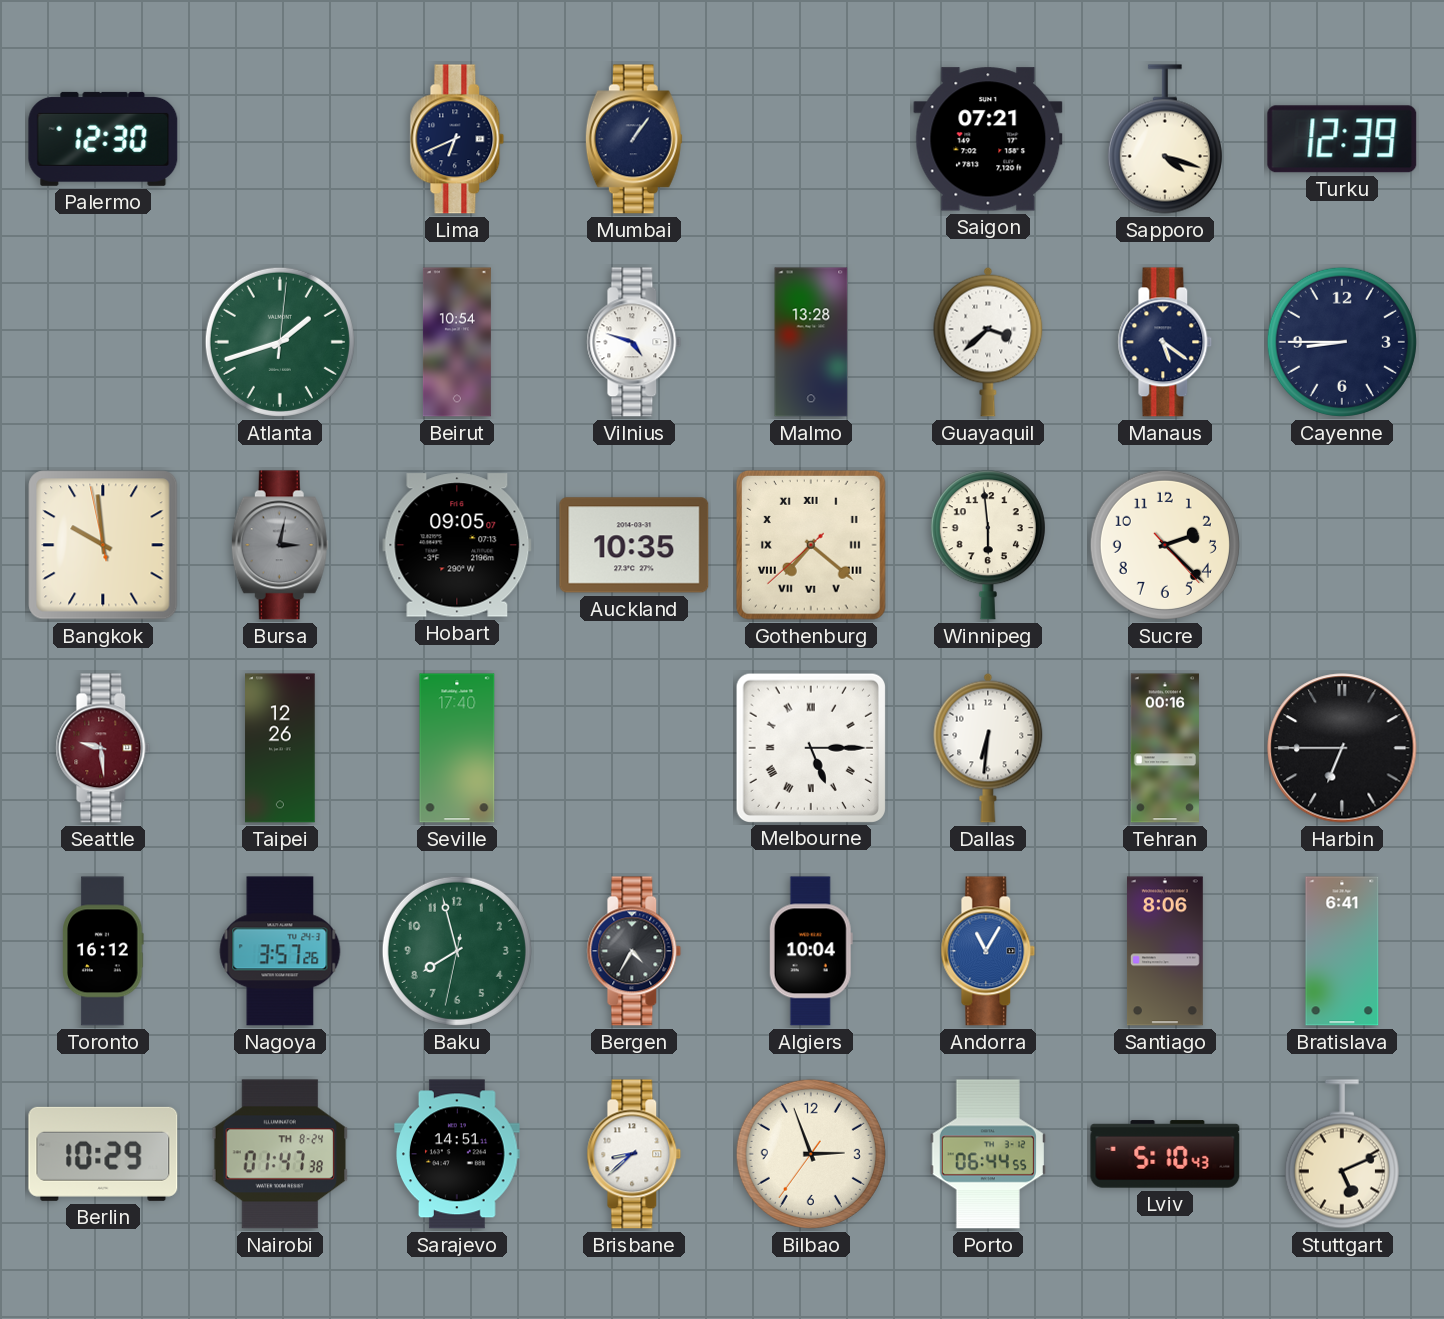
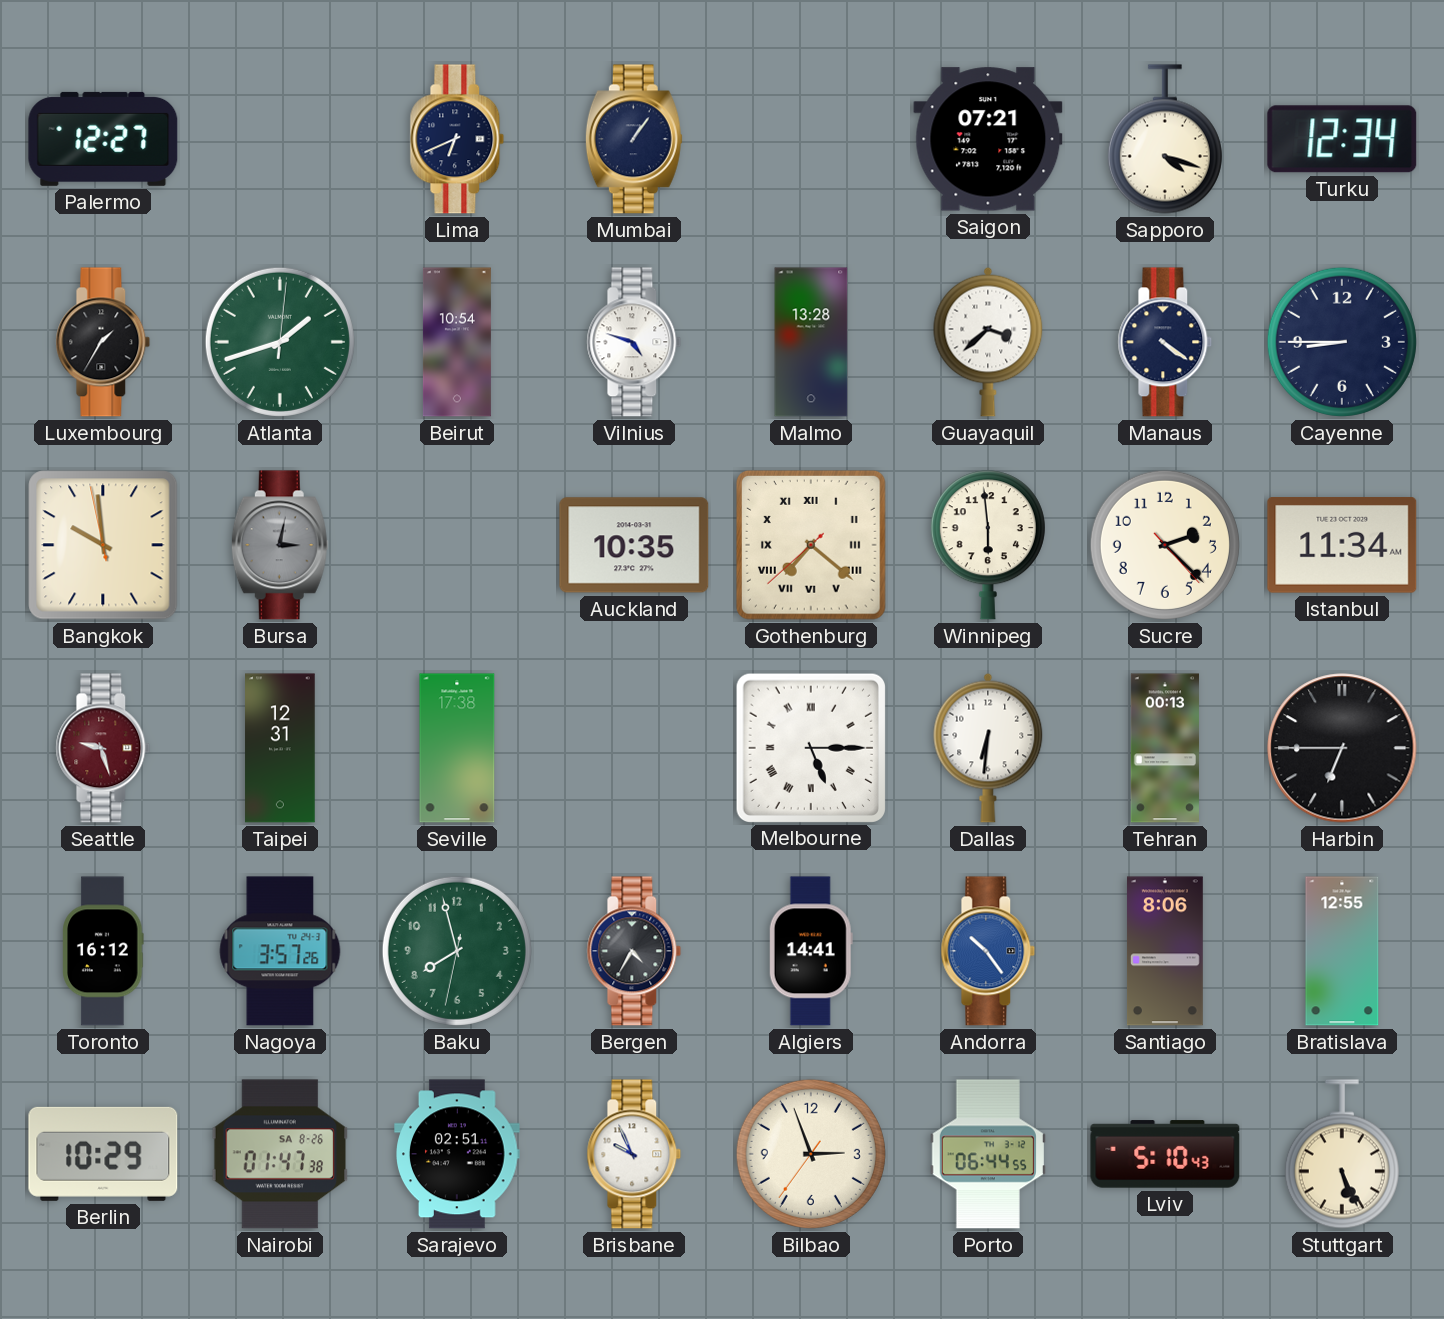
Palermo: 12:30 -> 12:27
Turku: 12:39 -> 12:34
Luxembourg: none -> 1:35
Manaus: 5:21 -> 4:21
Hobart: 09:05 -> none
Istanbul: none -> 11:34
Seattle: 9:29 -> 9:27
Taipei: 12:26 -> 12:31
Seville: 17:40 -> 17:38
Tehran: 00:16 -> 00:13
Algiers: 10:04 -> 14:41
Andorra: 11:05 -> 10:24
Bratislava: 6:41 -> 12:55
Nairobi date: TH 8-24 -> SA 8-26
Sarajevo: 14:51 -> 02:51
Brisbane: 8:38 -> 9:56
Stuttgart: 5:11 -> 5:26
